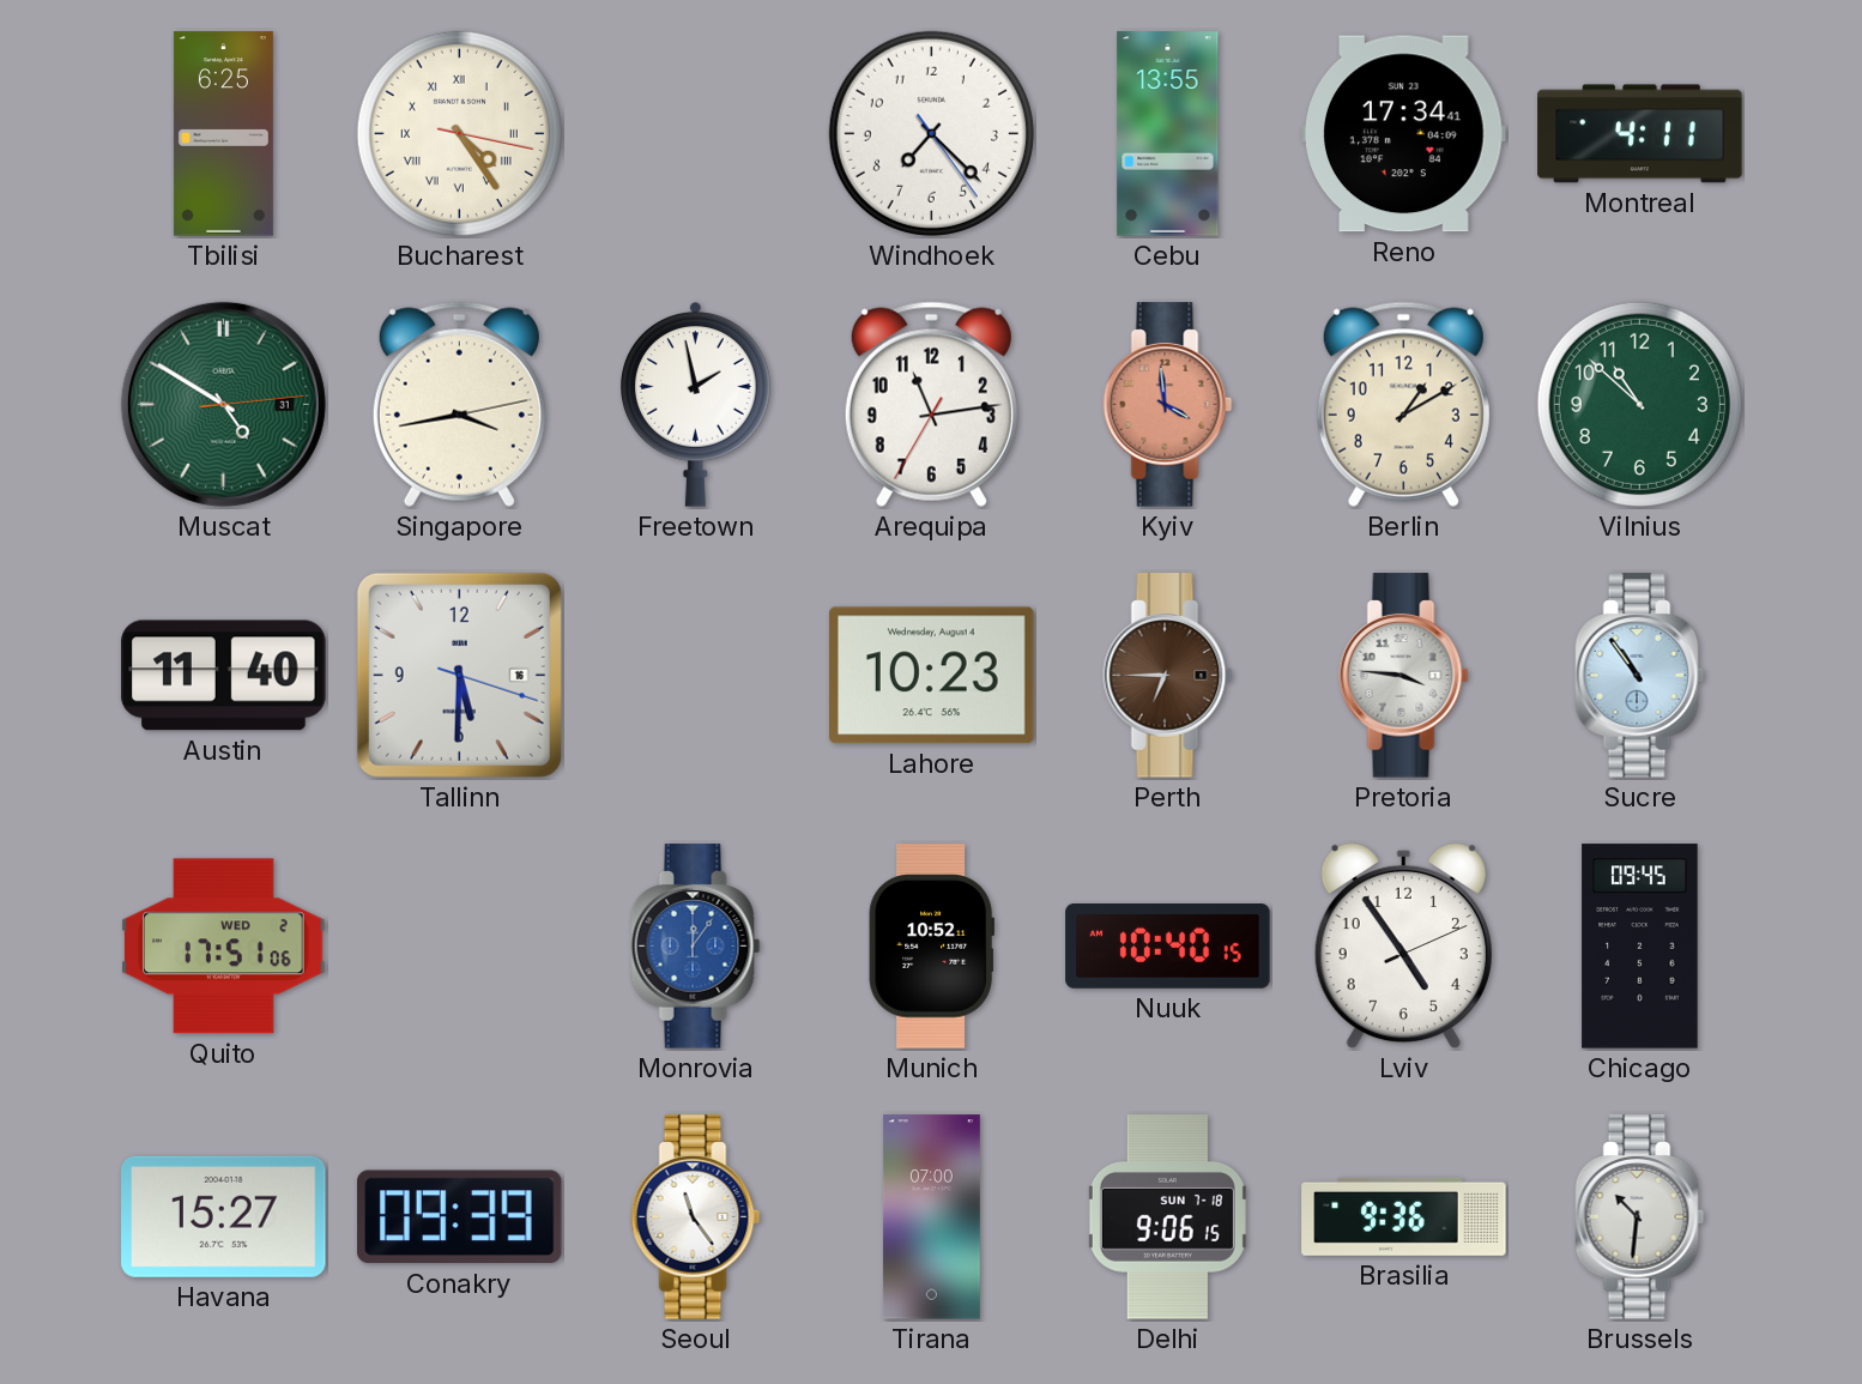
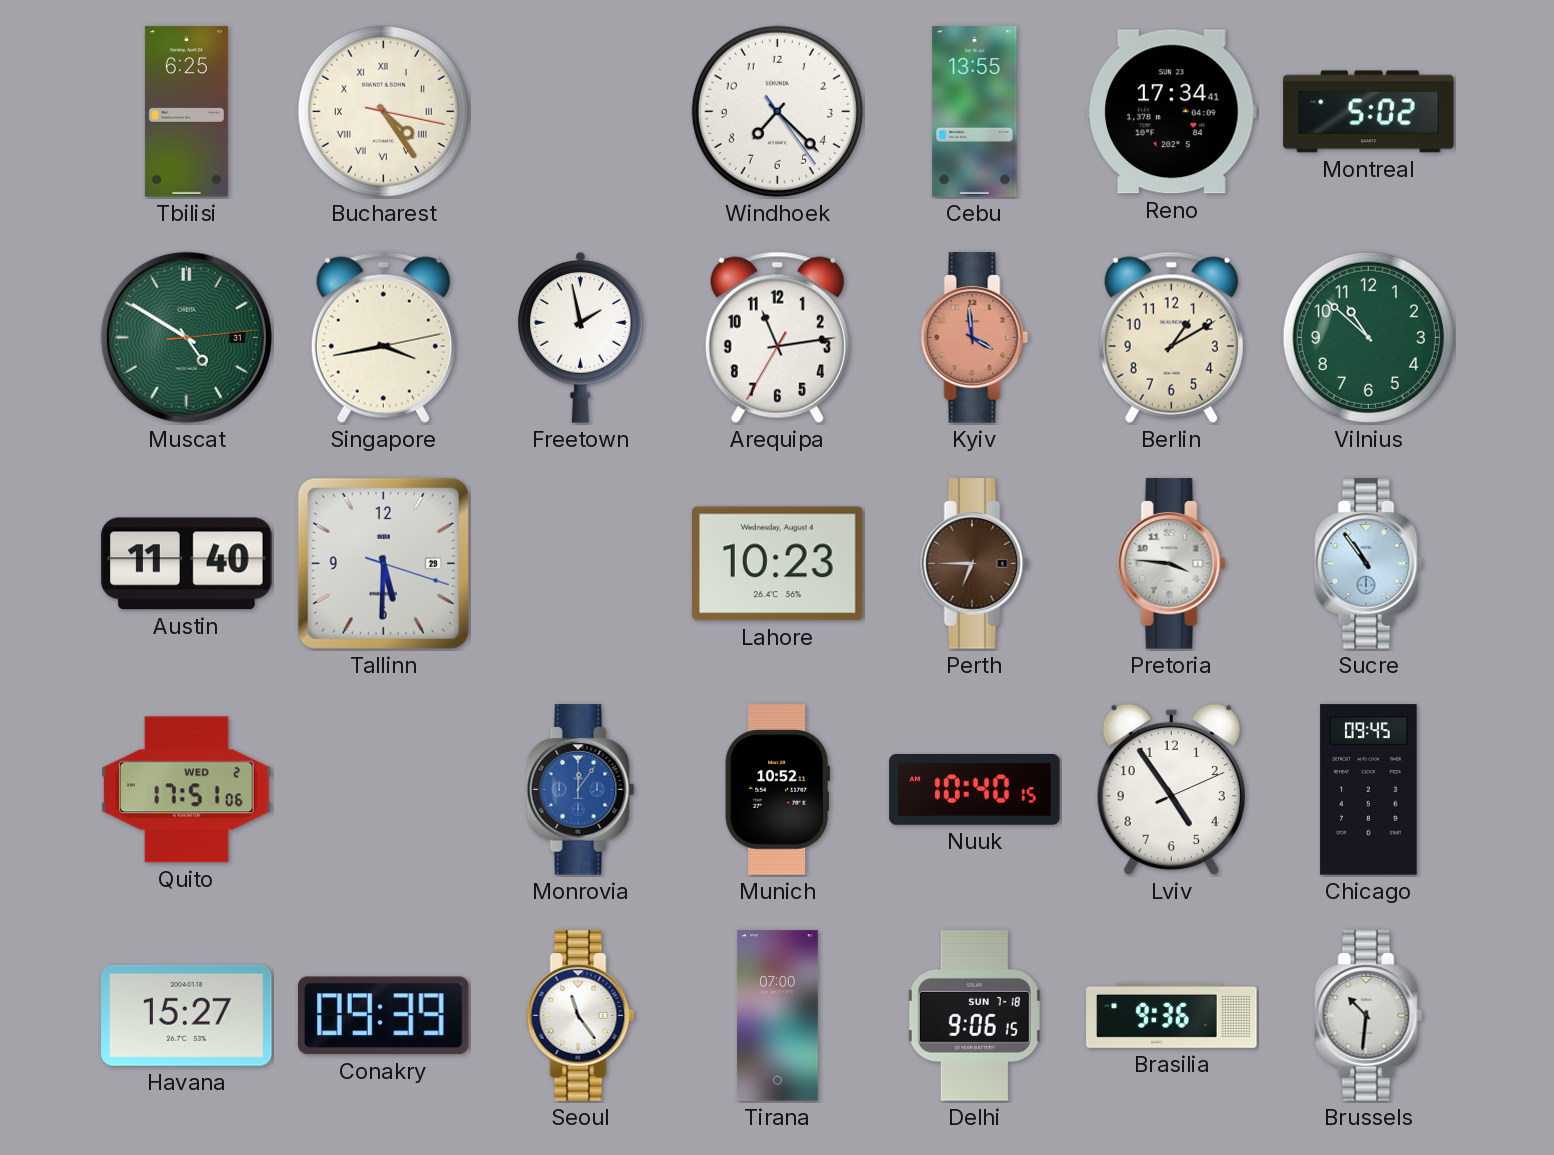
Montreal: 4:11 -> 5:02
Tallinn date: 16 -> 29
